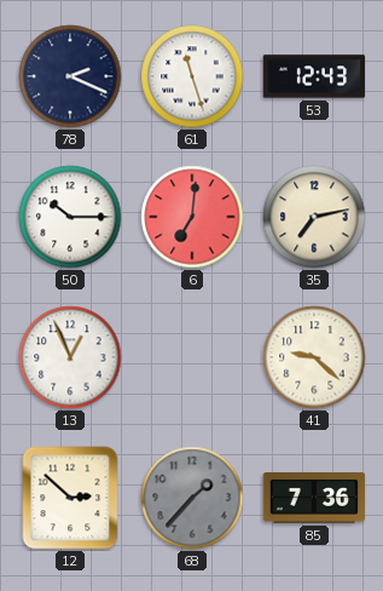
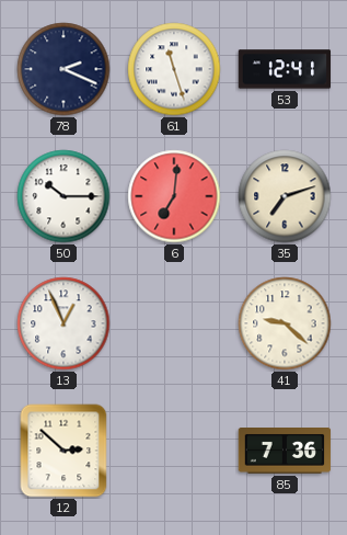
53: 12:43 -> 12:41
35: 7:13 -> 7:12
68: 1:37 -> none
